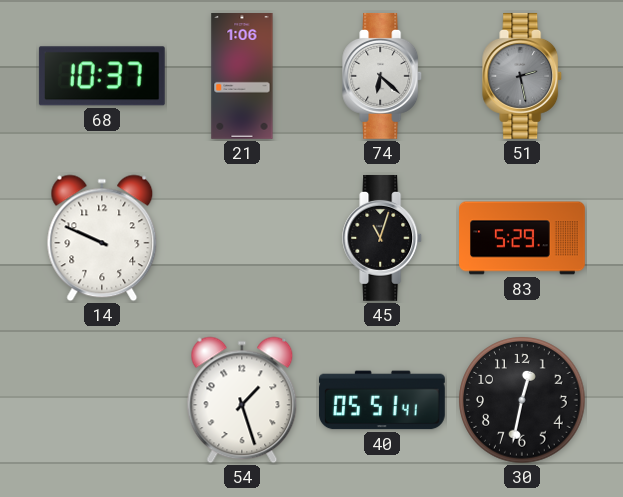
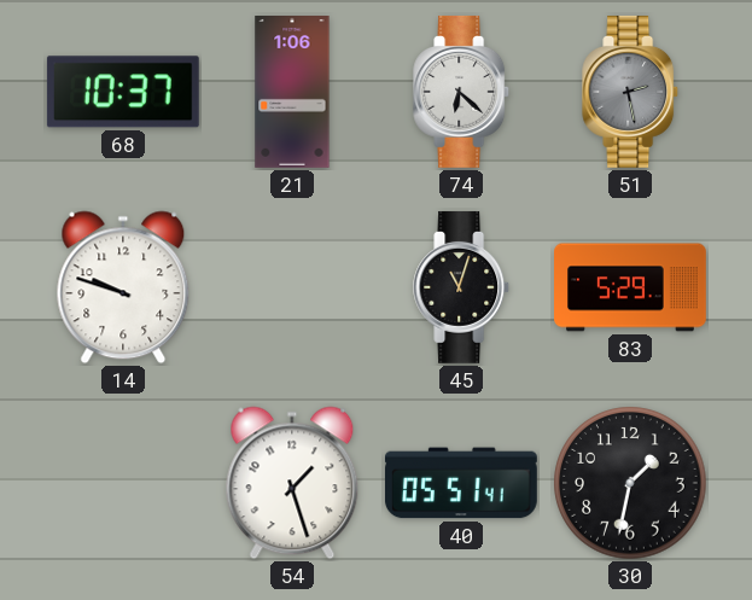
14: 9:49 -> 9:48
30: 12:32 -> 1:32
